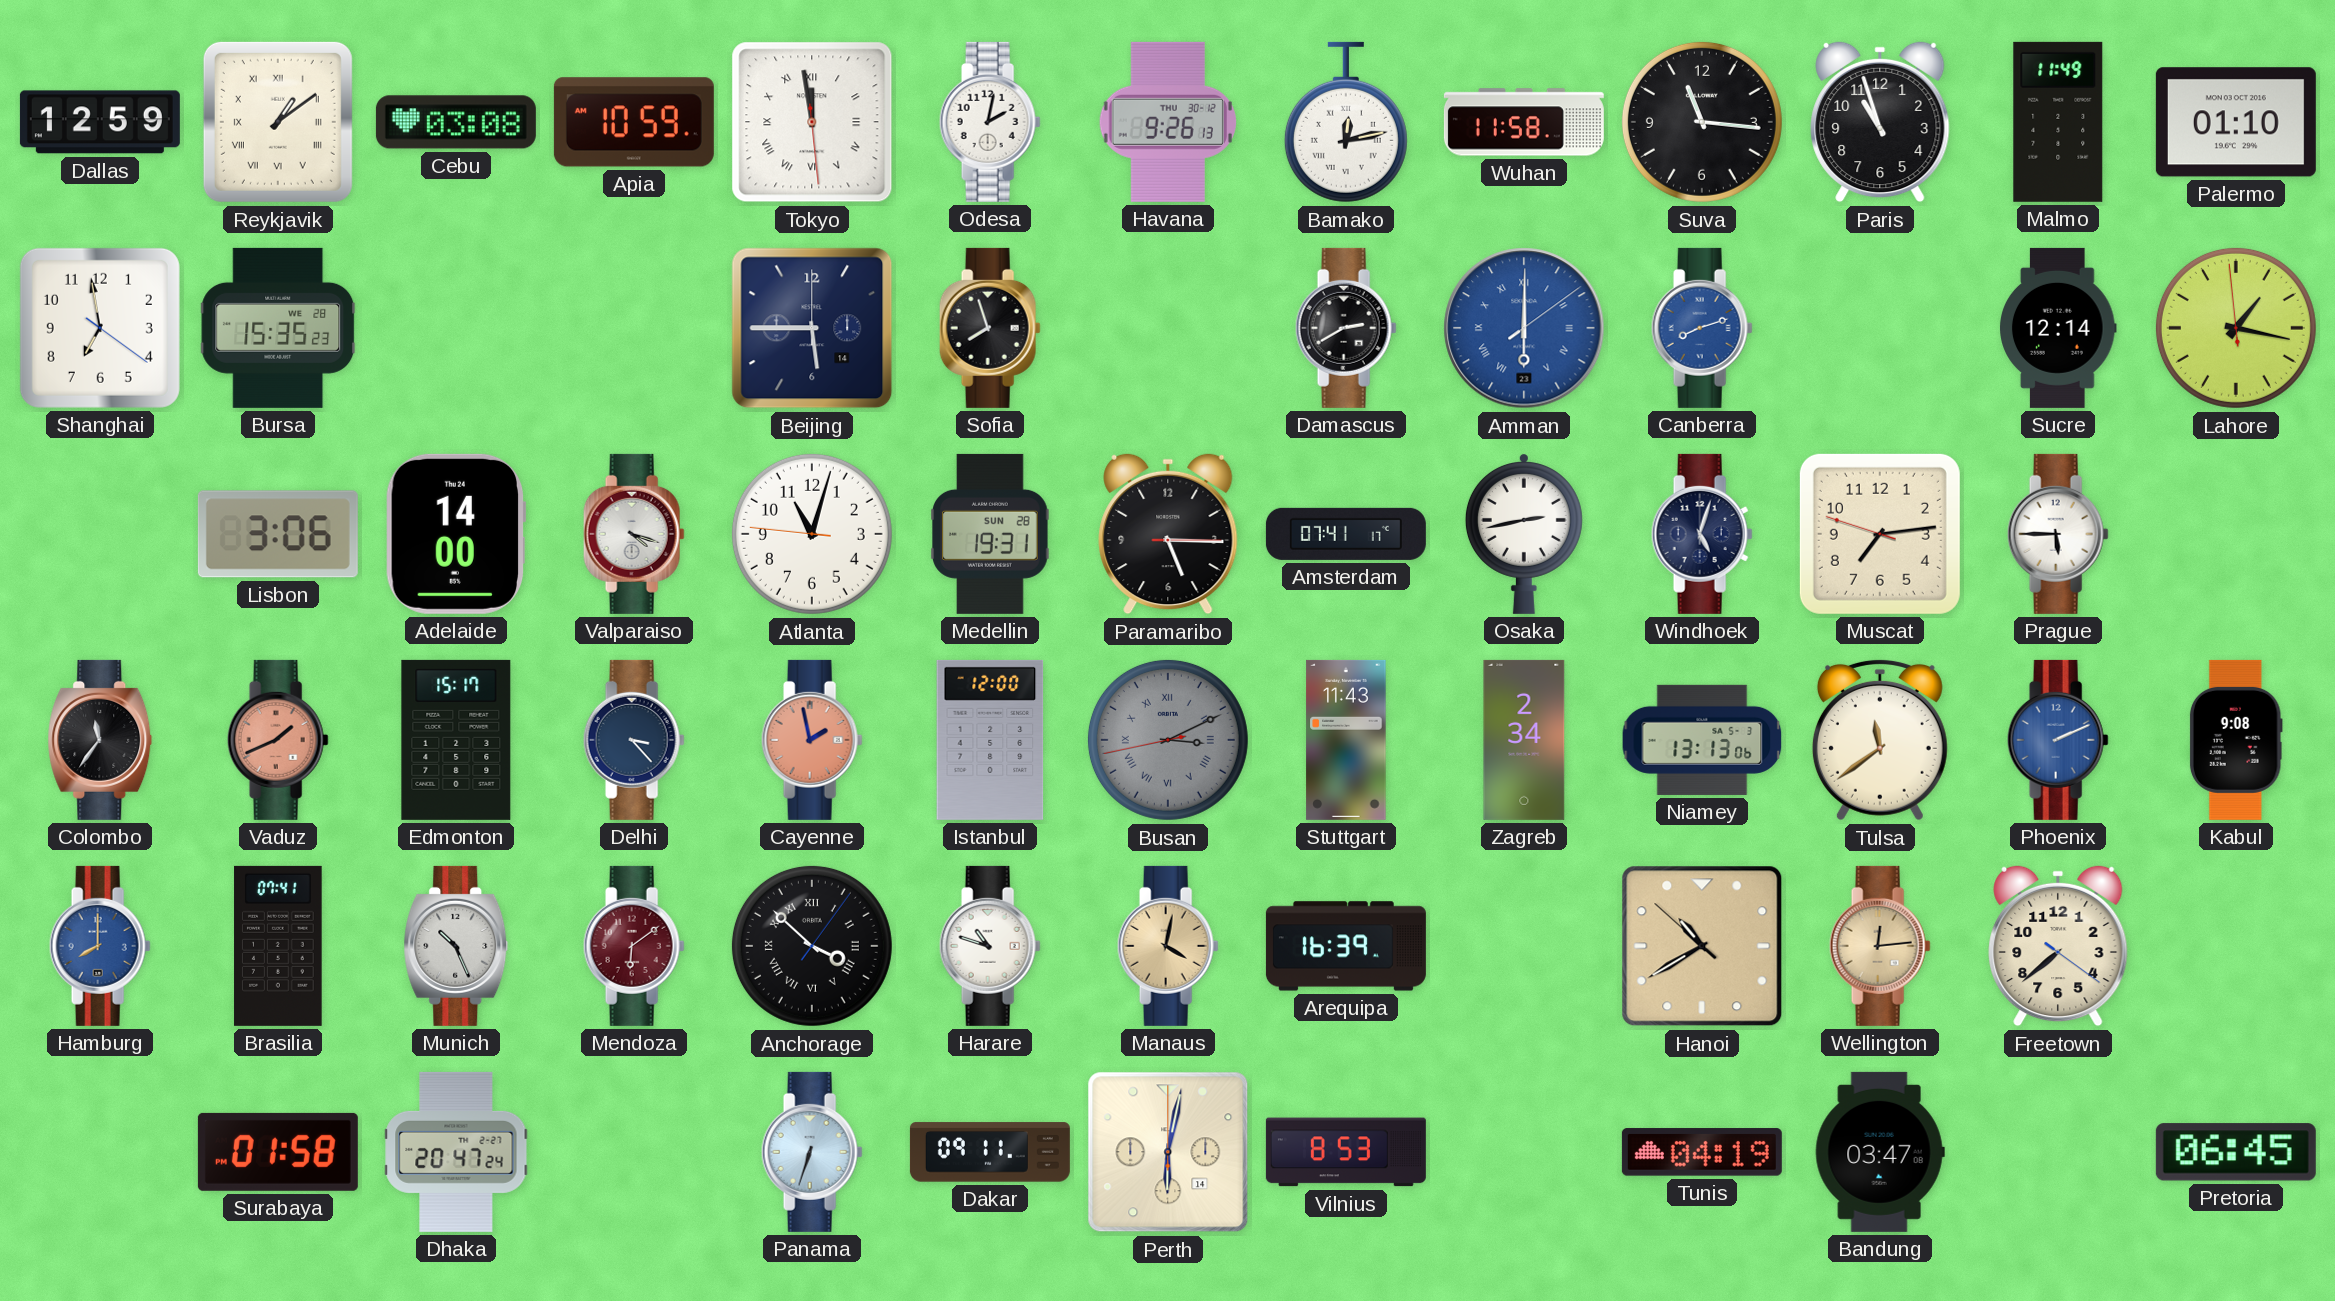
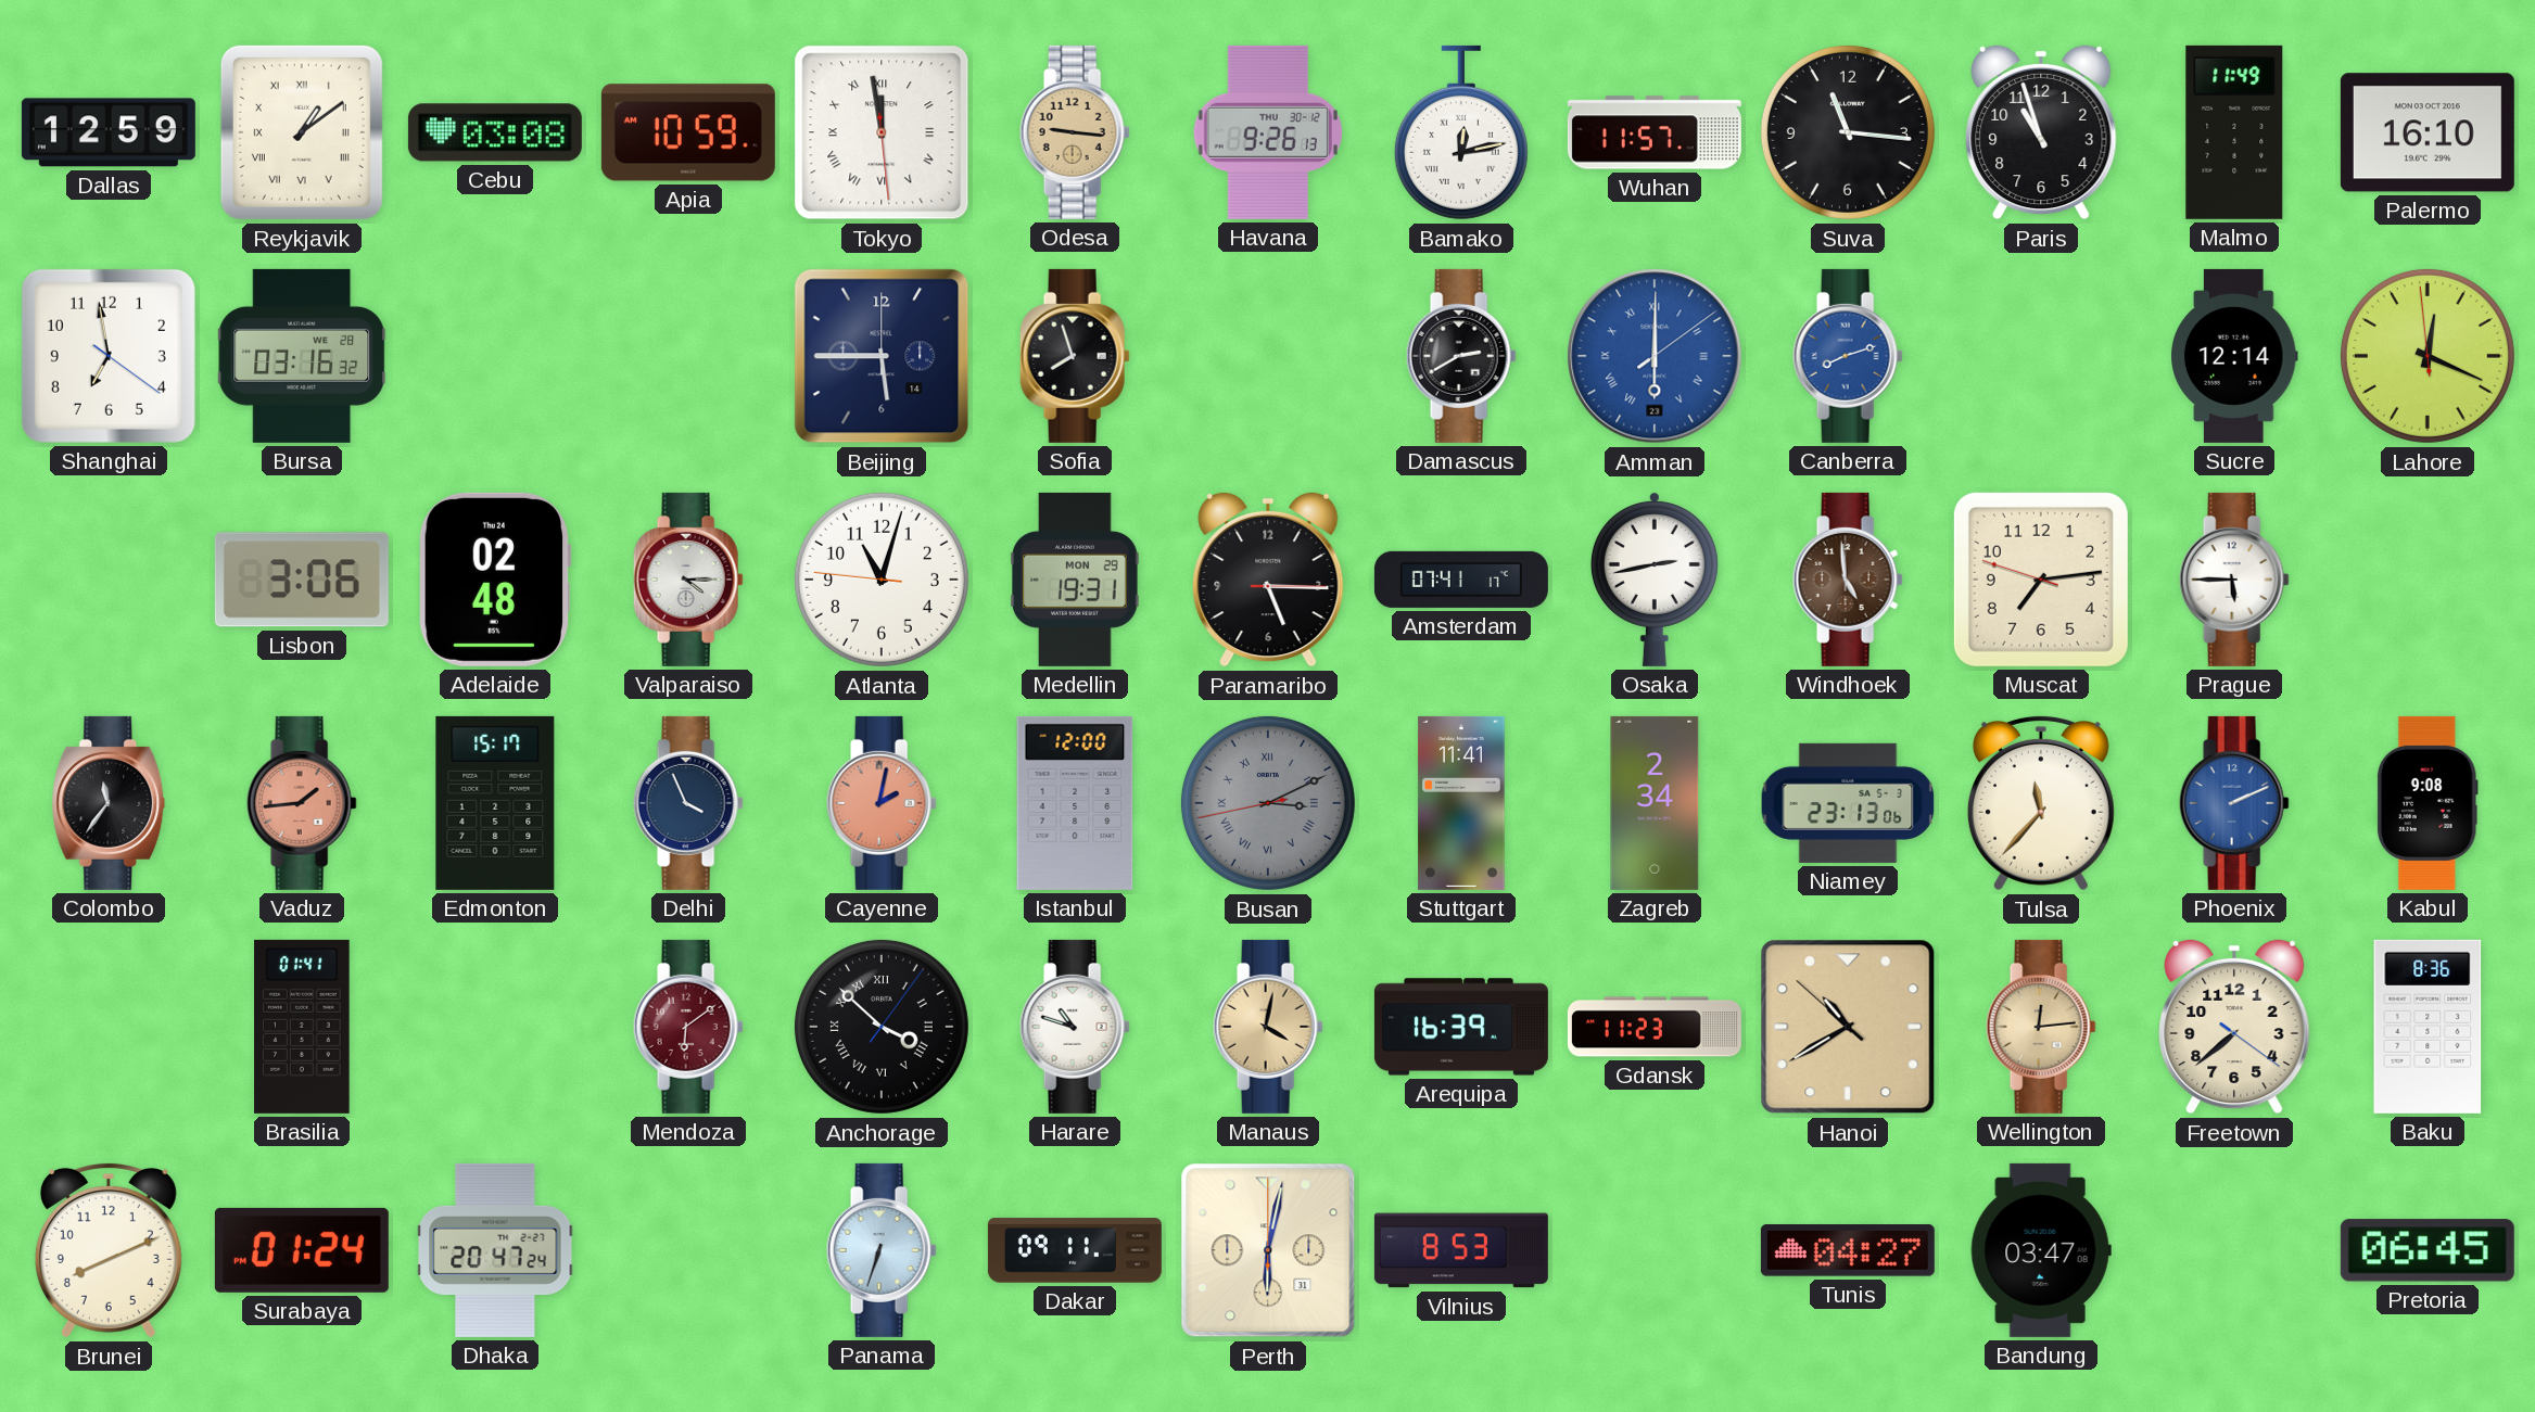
Odesa: 2:02 -> 9:16
Odesa dial: white -> champagne
Wuhan: 11:58 -> 11:57
Palermo: 01:10 -> 16:10
Bursa: 15:35 -> 03:16
Lahore: 1:16 -> 12:18
Adelaide: 14:00 -> 02:48
Valparaiso: 4:18 -> 4:15
Medellin date: SUN 28 -> MON 29
Windhoek: 5:03 -> 4:59
Windhoek dial: navy -> brown
Vaduz: 1:41 -> 1:44
Delhi: 3:23 -> 3:56
Cayenne: 1:58 -> 2:02
Stuttgart: 11:43 -> 11:41
Niamey: 13:13 -> 23:13
Tulsa: 11:39 -> 11:37
Hamburg: 8:00 -> none
Brasilia: 07:41 -> 01:41
Munich: 10:26 -> none
Gdansk: none -> 11:23
Baku: none -> 8:36
Brunei: none -> 8:11
Surabaya: 01:58 -> 01:24
Perth date: 14 -> 31
Tunis: 04:19 -> 04:27
